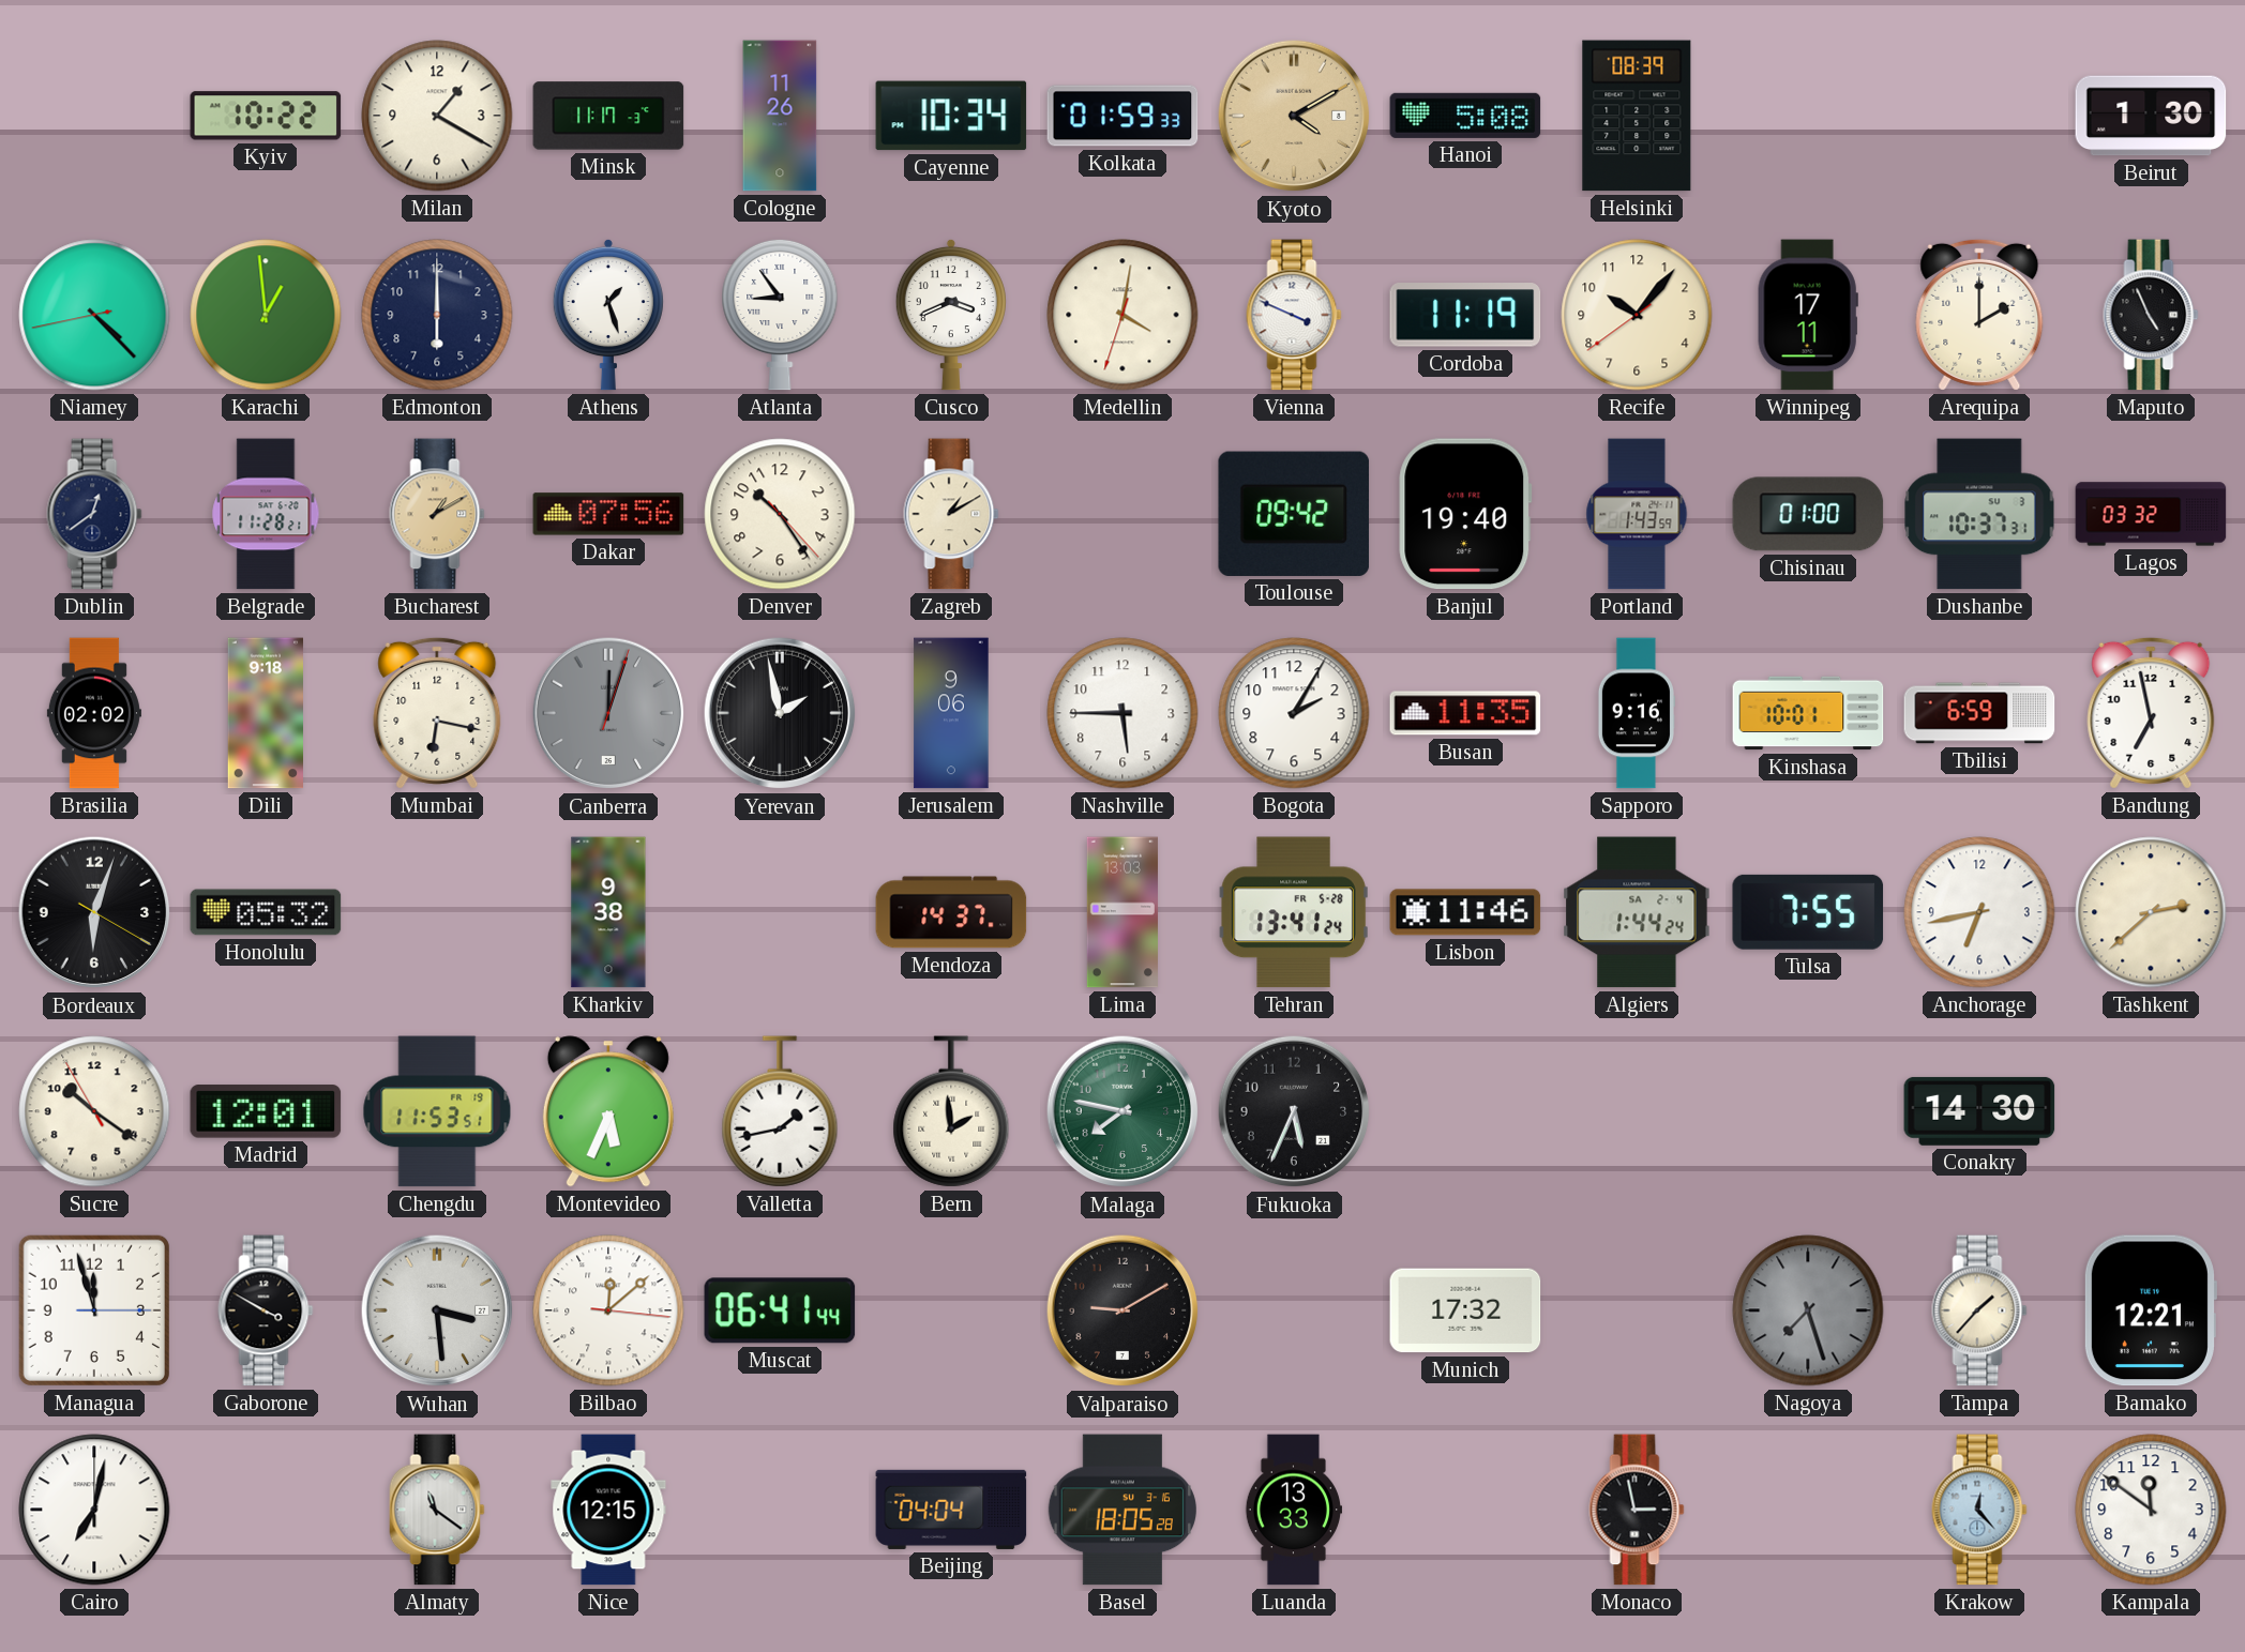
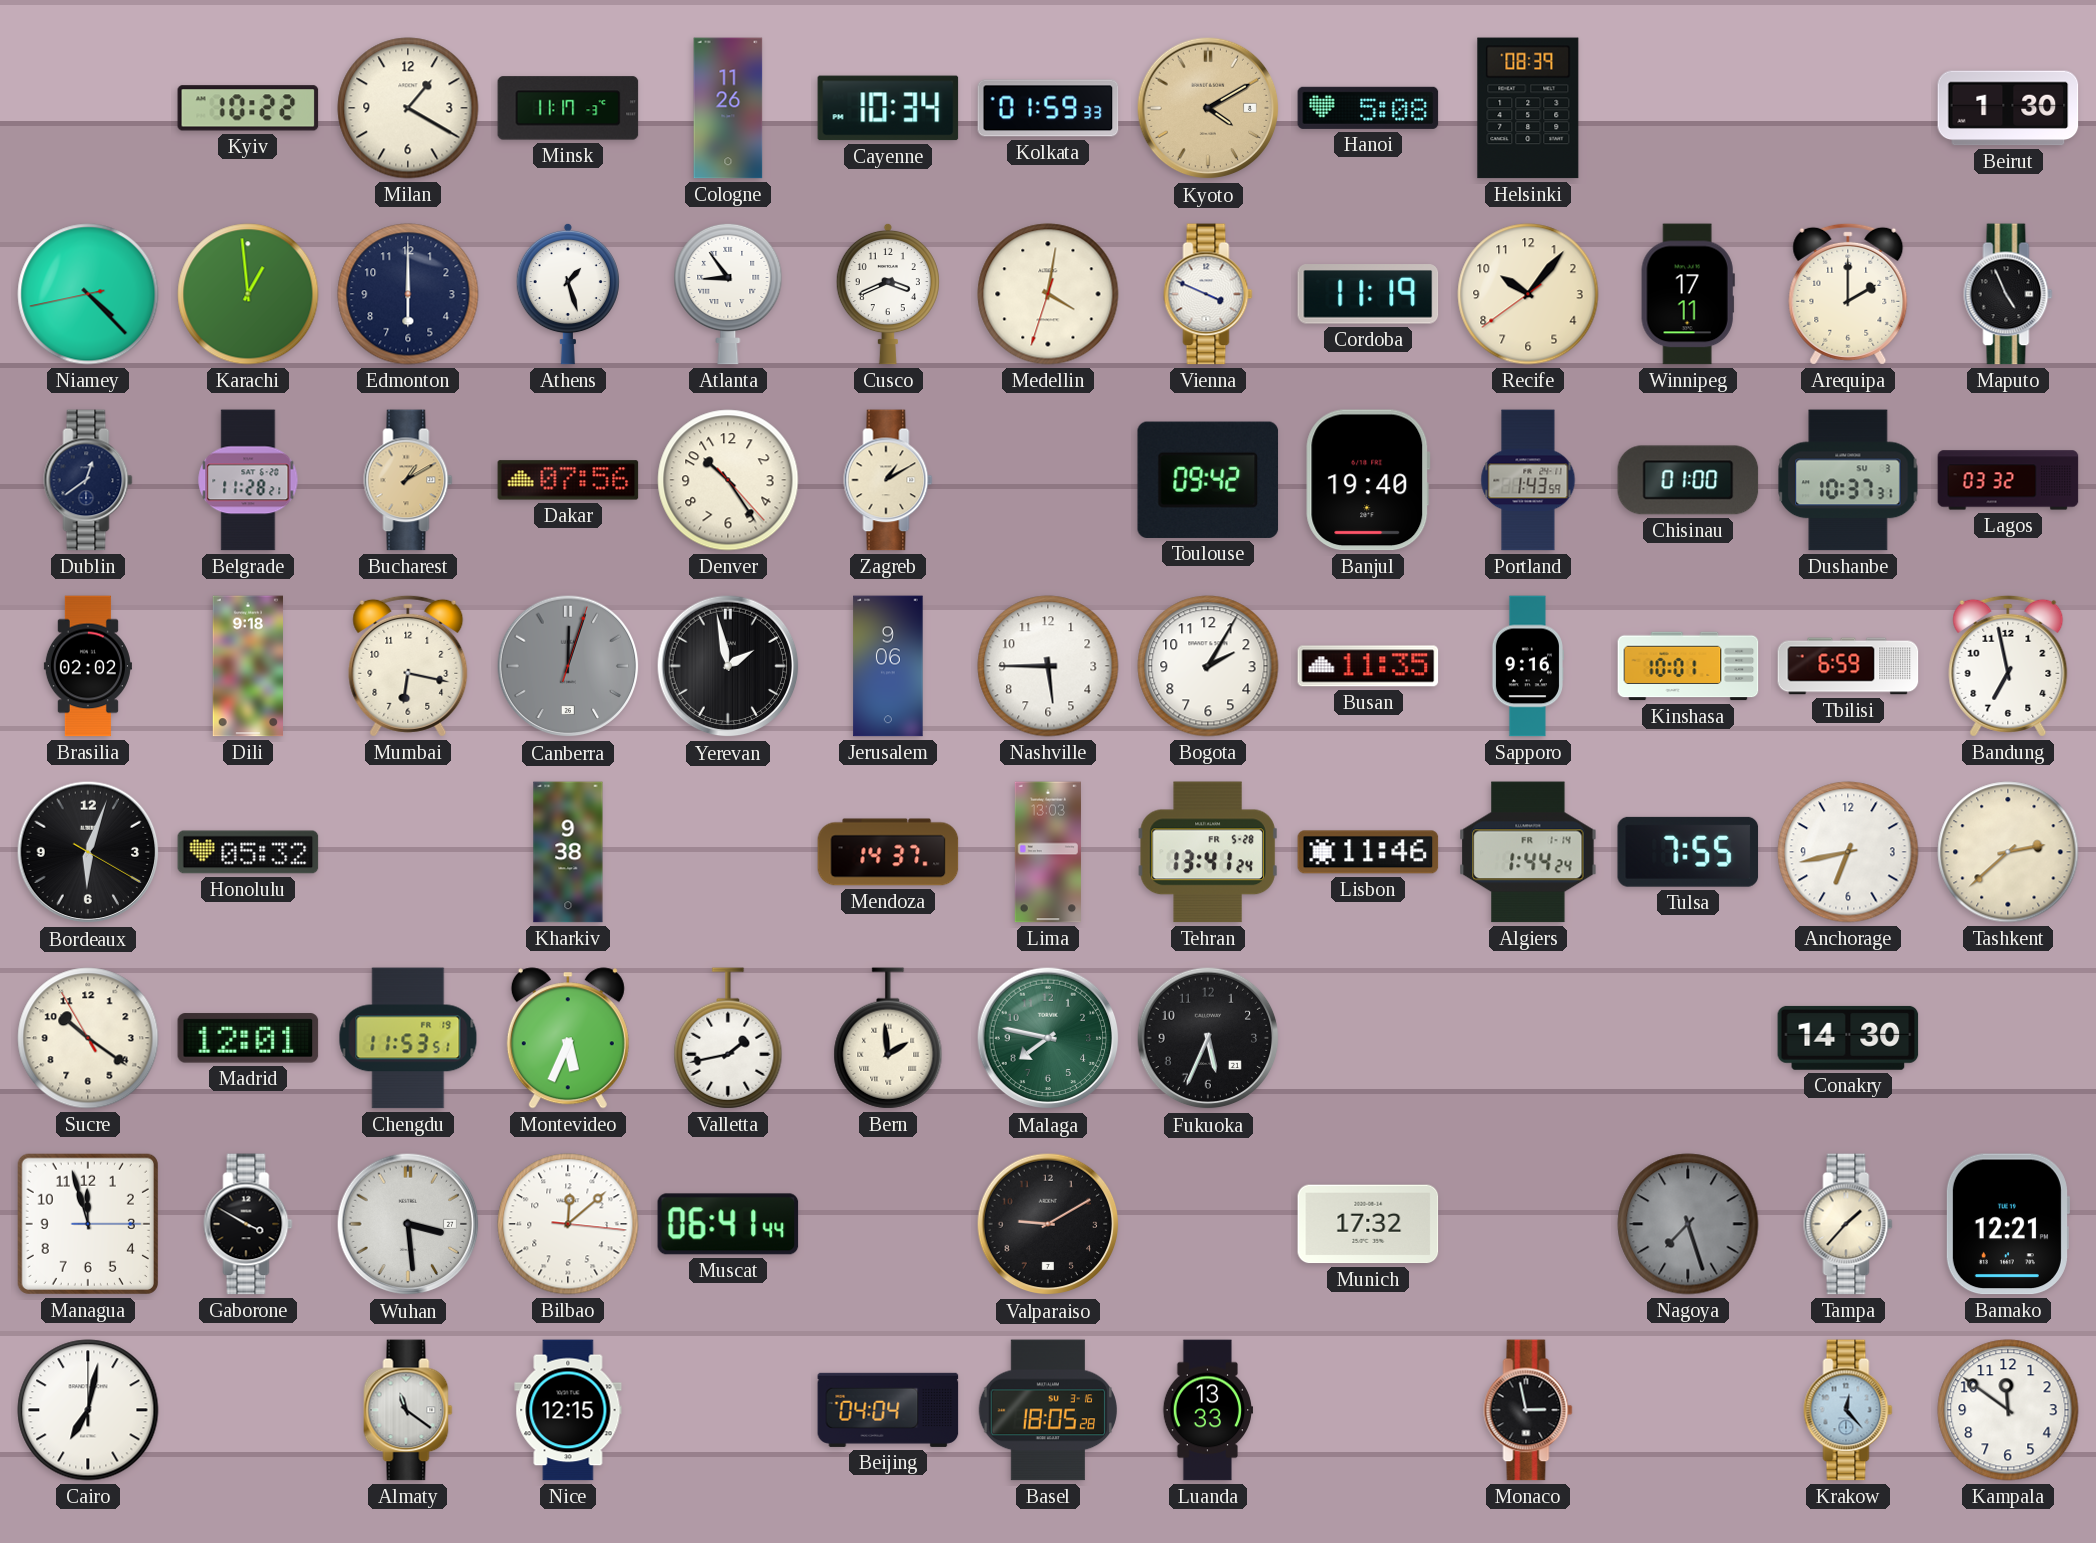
Algiers date: SA 2-4 -> FR 1-14
